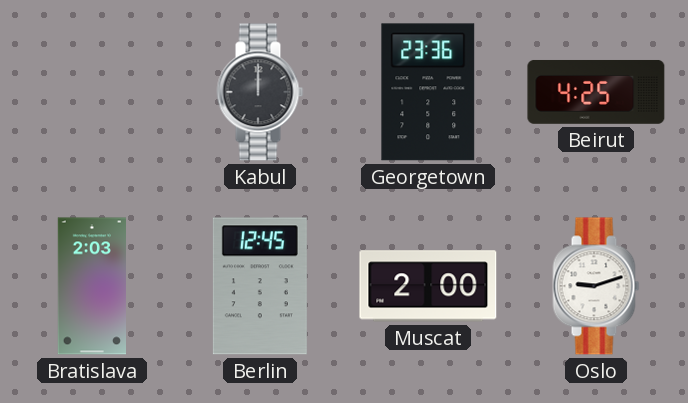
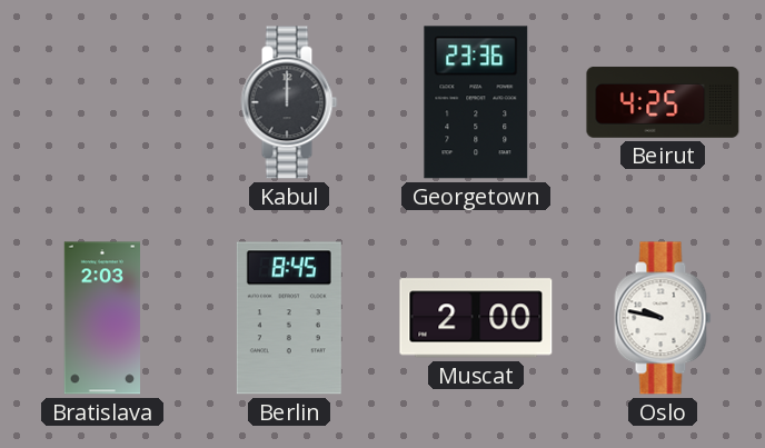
Berlin: 12:45 -> 8:45
Oslo: 9:12 -> 9:47
